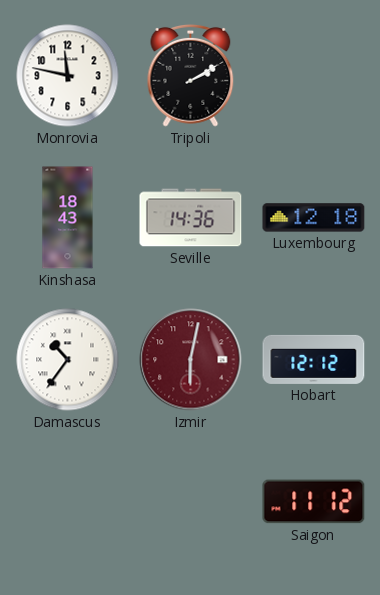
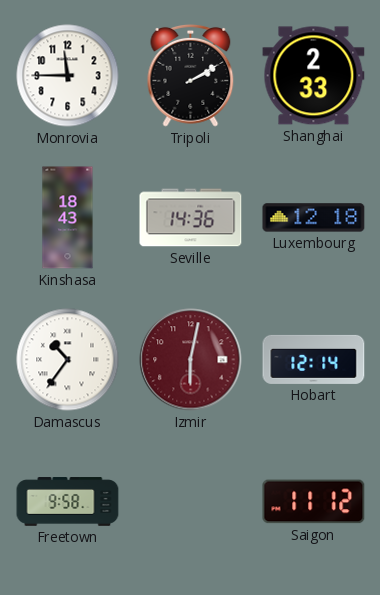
Monrovia: 11:47 -> 11:45
Shanghai: none -> 2:33
Hobart: 12:12 -> 12:14
Freetown: none -> 9:58
